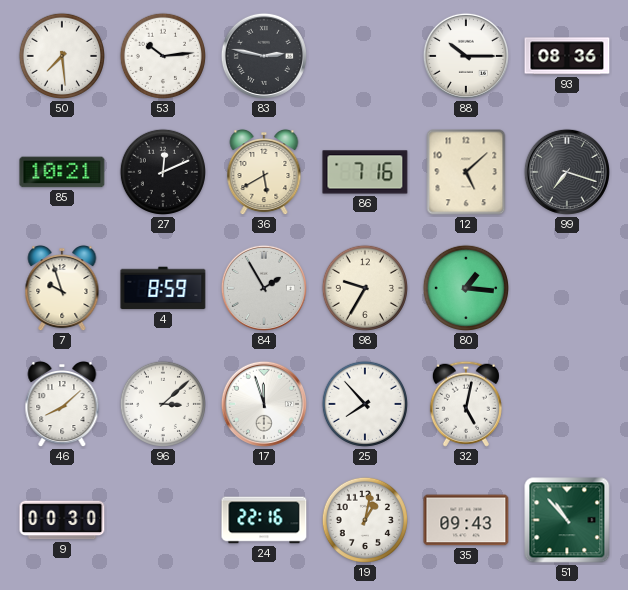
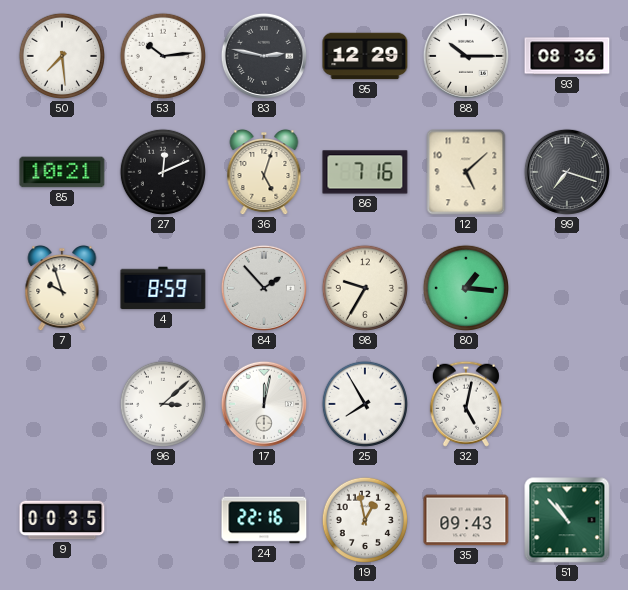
95: none -> 12:29
36: 5:40 -> 5:03
84: 1:55 -> 1:53
46: 8:08 -> none
17: 11:57 -> 12:02
25: 7:53 -> 7:55
9: 00:30 -> 00:35
19: 1:02 -> 12:58
